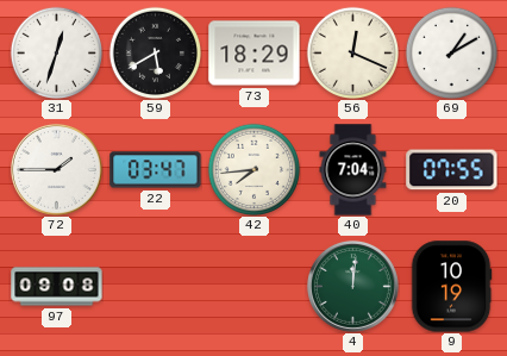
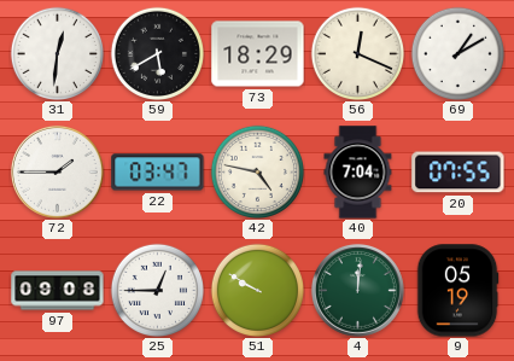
31: 12:33 -> 12:31
42: 7:44 -> 4:47
25: none -> 12:45
51: none -> 9:50
9: 10:19 -> 05:19
